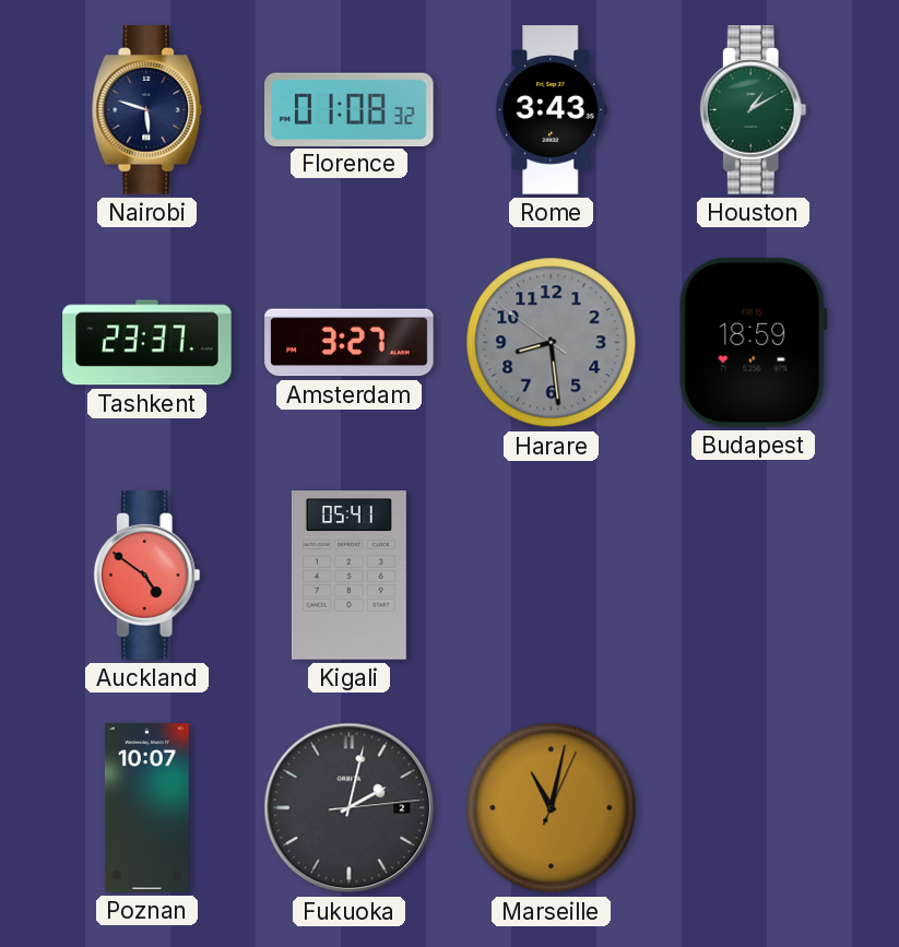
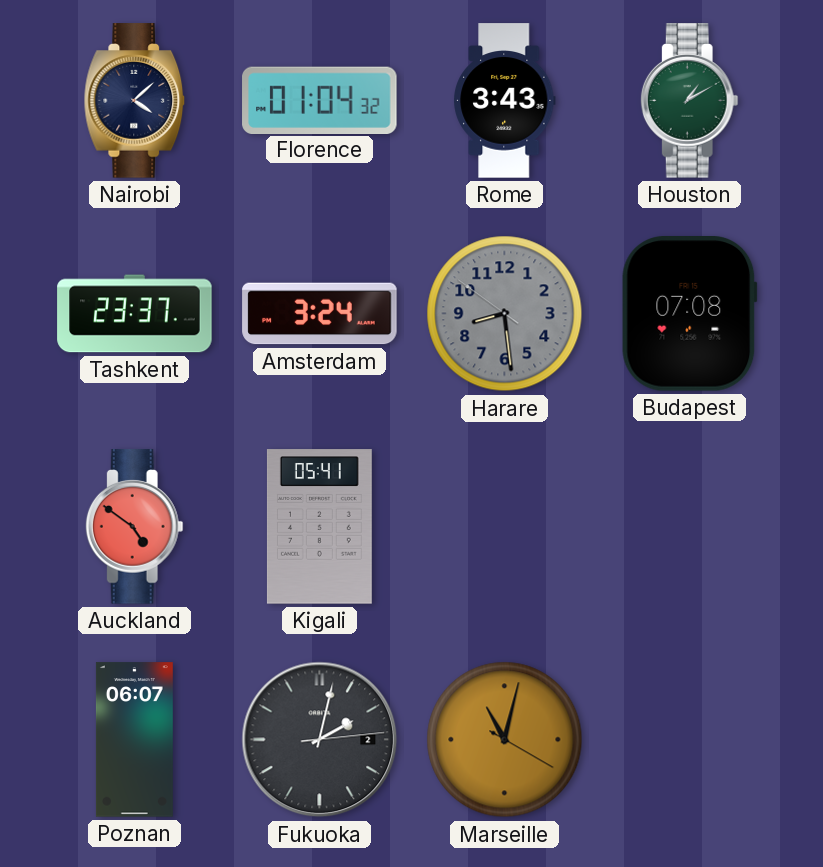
Nairobi: 5:48 -> 4:08
Florence: 01:08 -> 01:04
Amsterdam: 3:27 -> 3:24
Budapest: 18:59 -> 07:08
Poznan: 10:07 -> 06:07
Marseille: 11:02:04 -> 11:02:20
